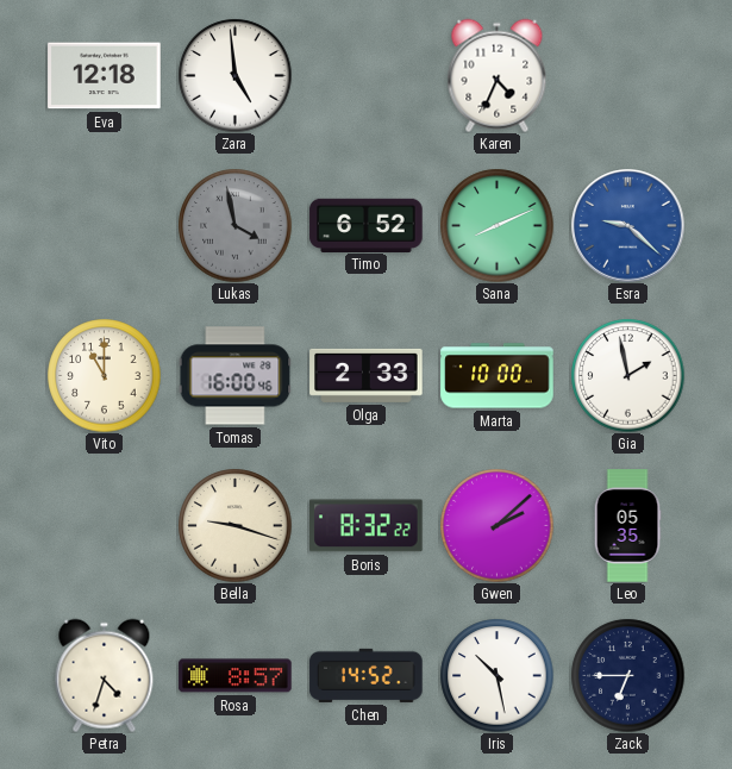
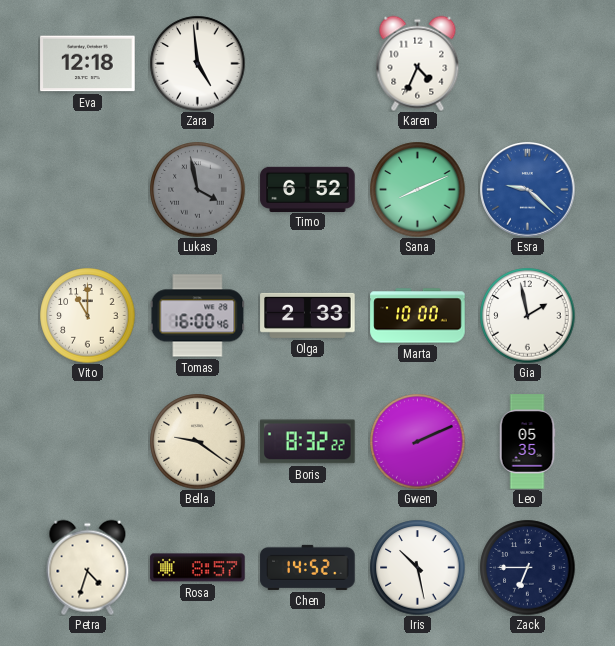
Bella: 9:18 -> 9:21
Gwen: 2:08 -> 2:11
